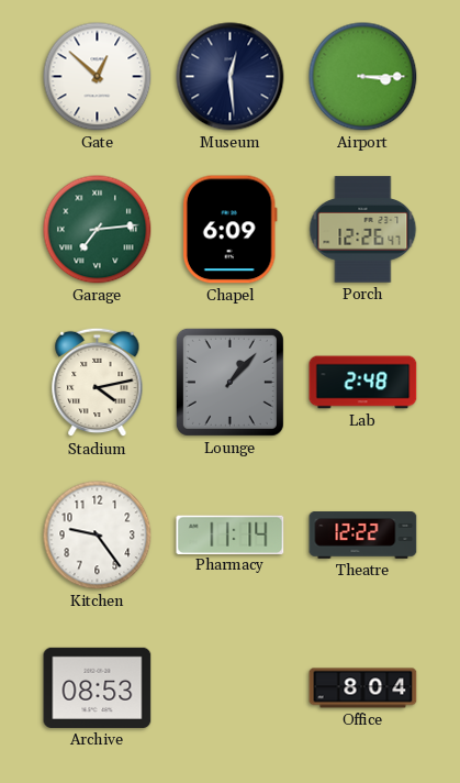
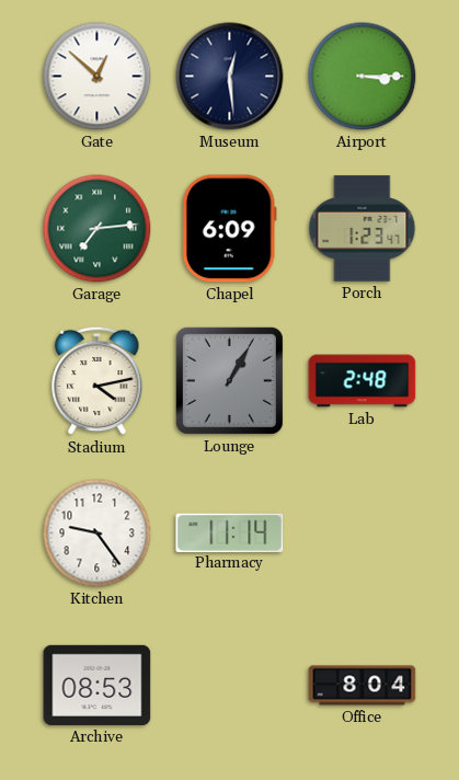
Porch: 12:26 -> 1:23
Lounge: 1:07 -> 1:05
Theatre: 12:22 -> none
